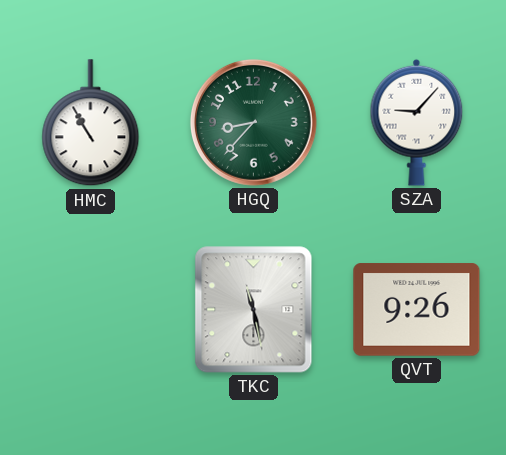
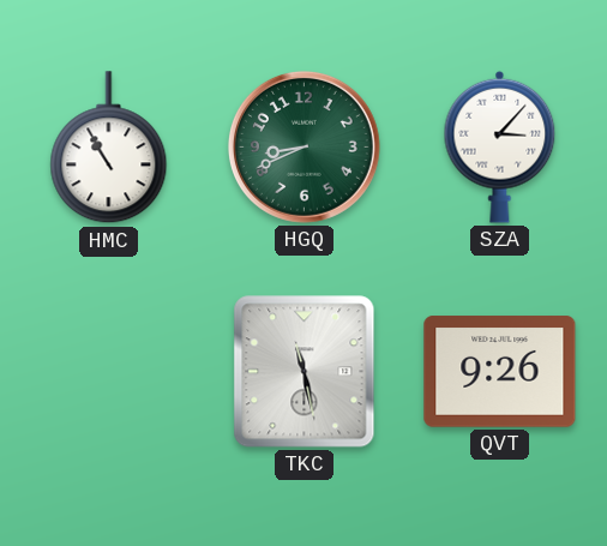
HGQ: 8:37 -> 8:41
SZA: 9:07 -> 3:07
